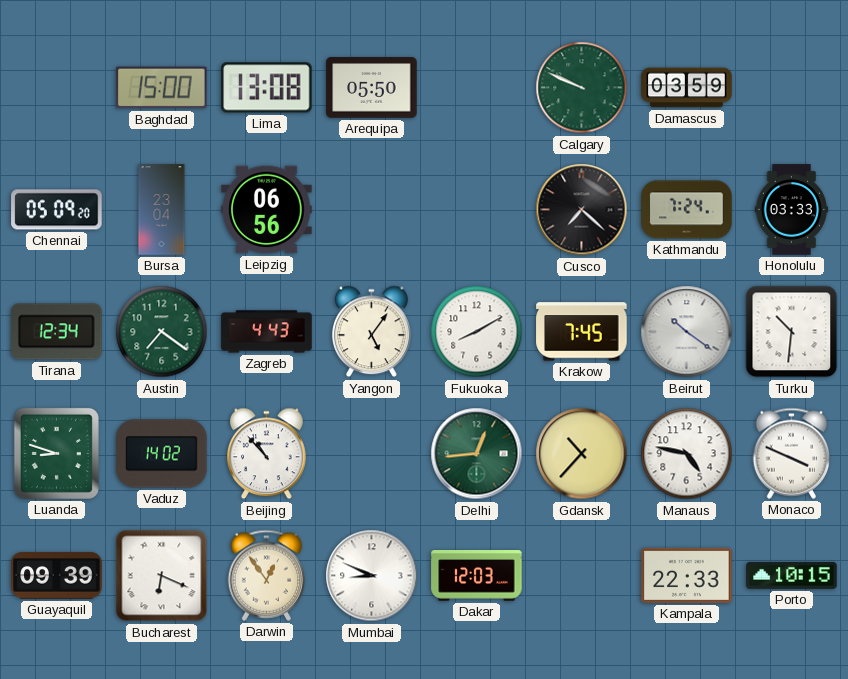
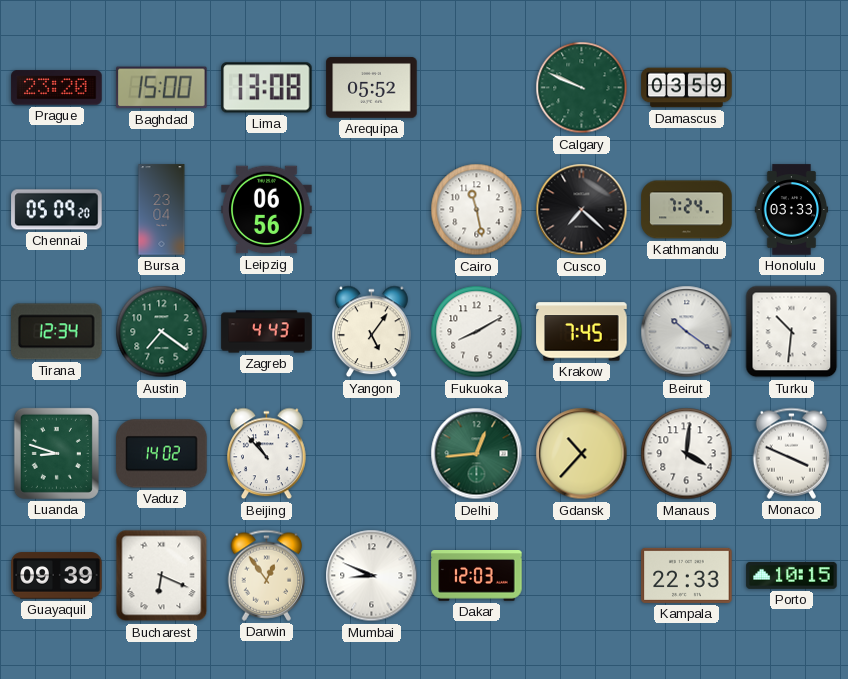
Prague: none -> 23:20
Arequipa: 05:50 -> 05:52
Cairo: none -> 11:28
Manaus: 4:47 -> 4:01
